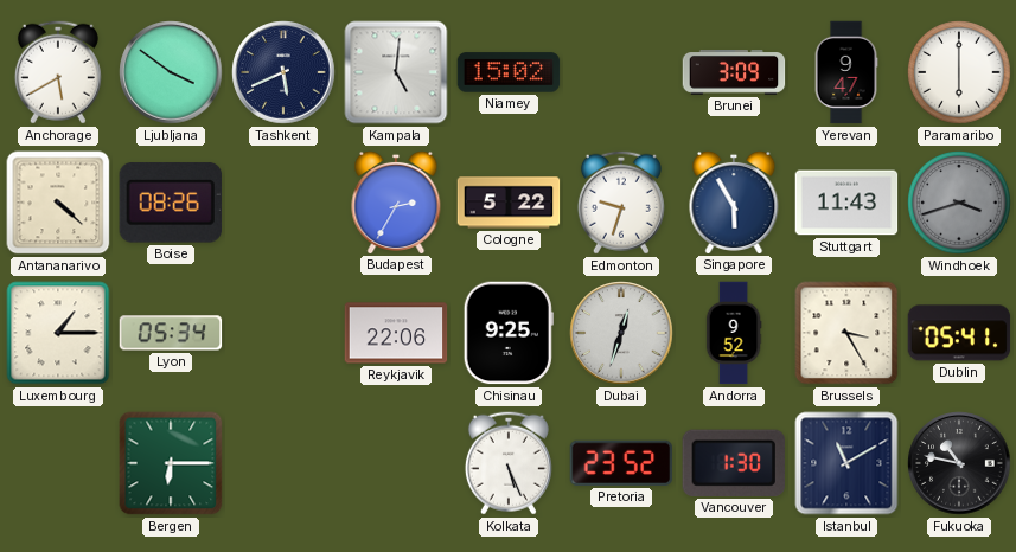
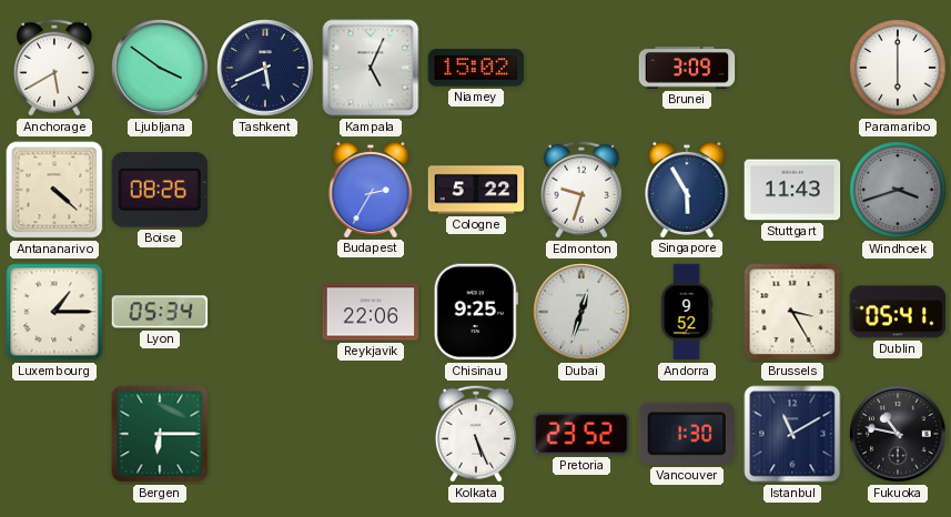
Kampala: 5:01 -> 5:04
Yerevan: 9:47 -> none
